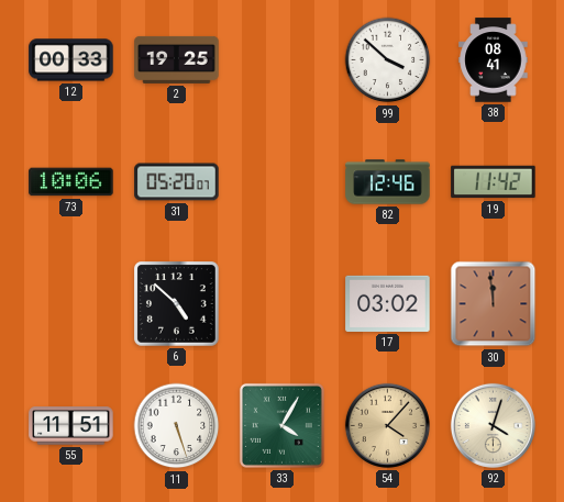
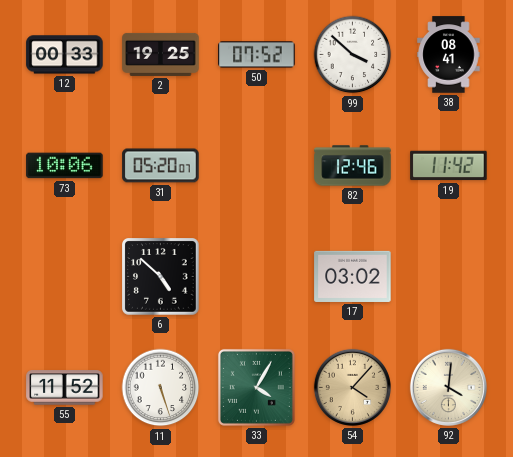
50: none -> 07:52
30: 11:59 -> none
55: 11:51 -> 11:52
92: 4:03 -> 4:01
